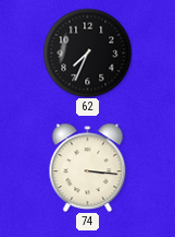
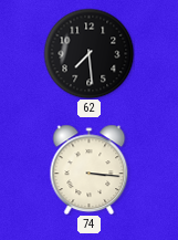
62: 7:34 -> 7:29
